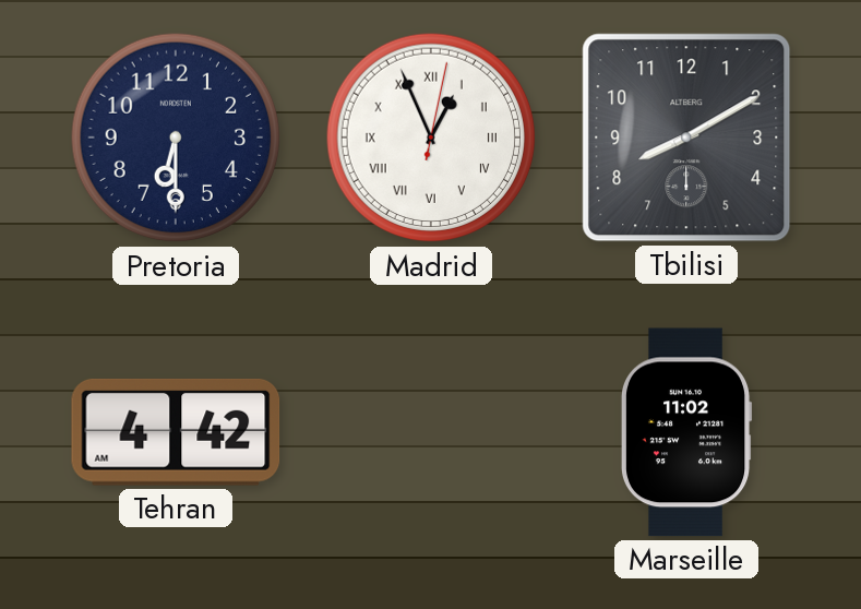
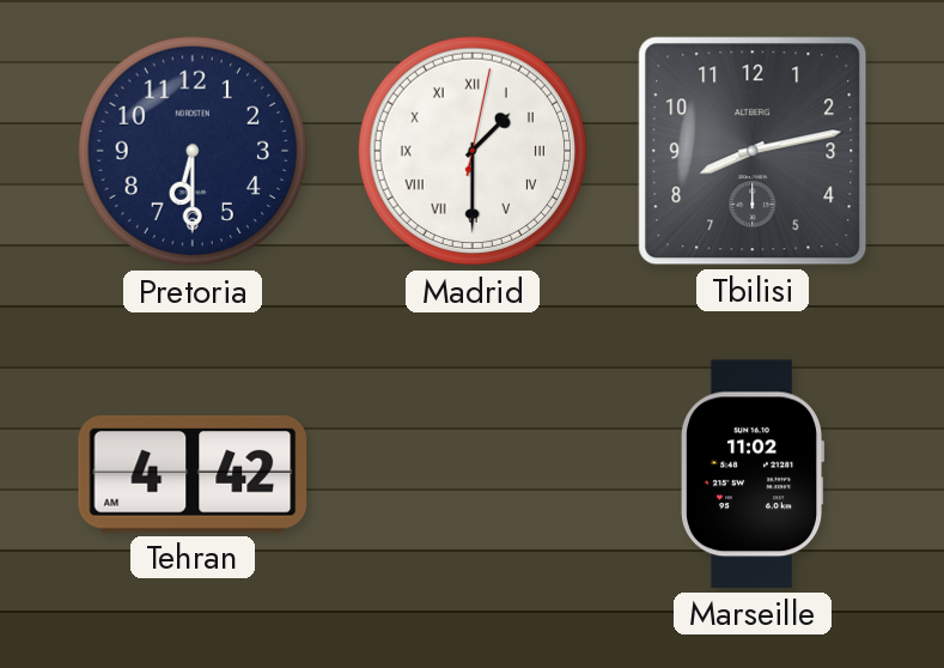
Madrid: 12:56 -> 1:30
Tbilisi: 8:10 -> 8:13
